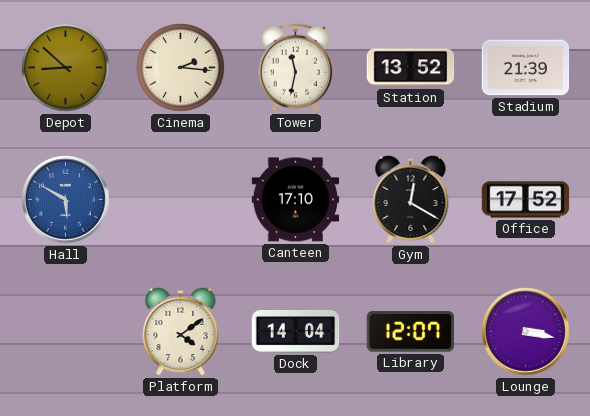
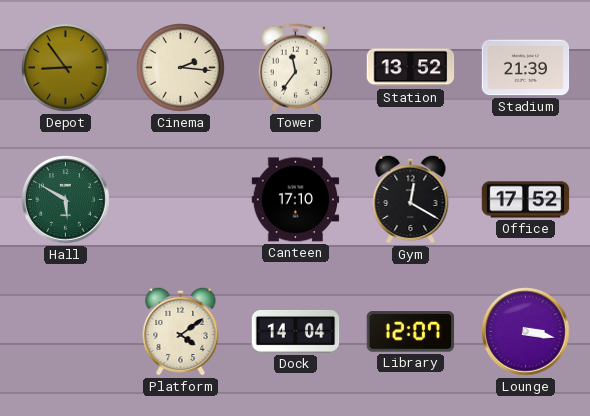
Depot: 8:52 -> 8:54
Tower: 11:32 -> 11:36
Hall dial: blue -> green
